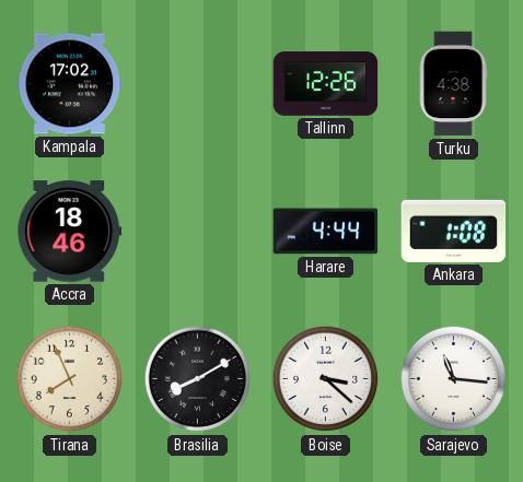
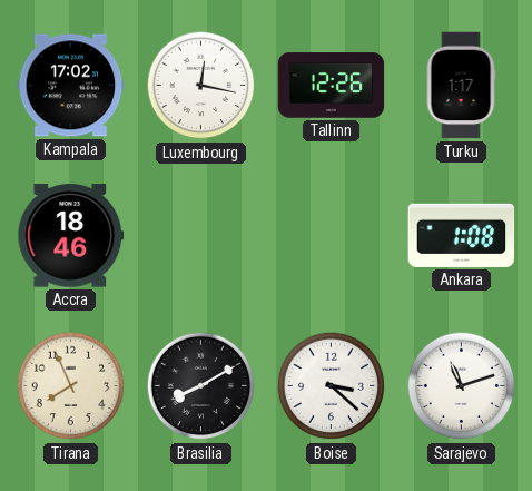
Luxembourg: none -> 12:17
Turku: 4:38 -> 1:17
Harare: 4:44 -> none
Sarajevo: 11:16 -> 11:12
